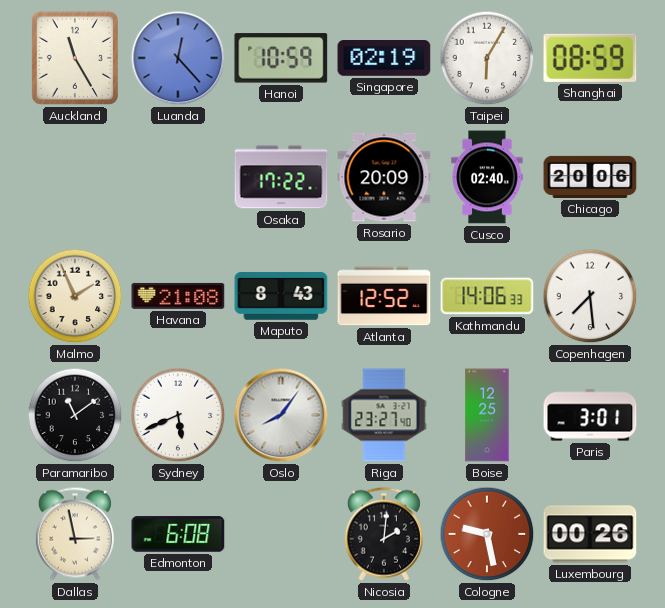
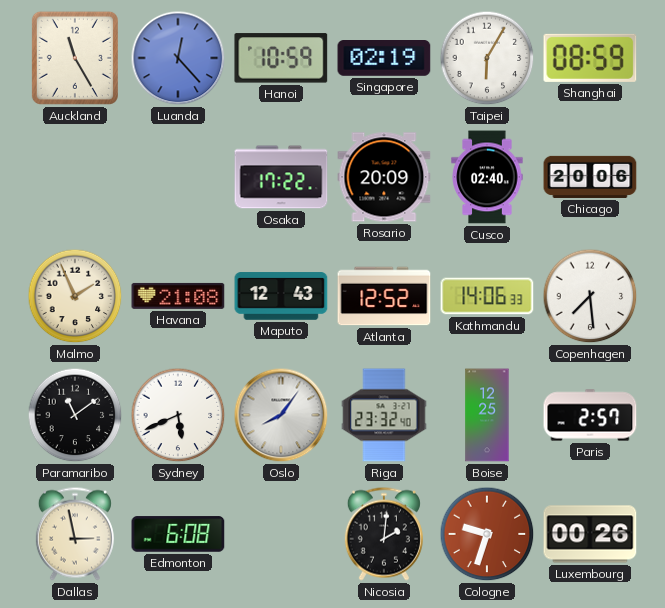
Maputo: 8:43 -> 12:43
Riga: 23:27 -> 23:32
Paris: 3:01 -> 2:57
Cologne: 9:28 -> 9:33
